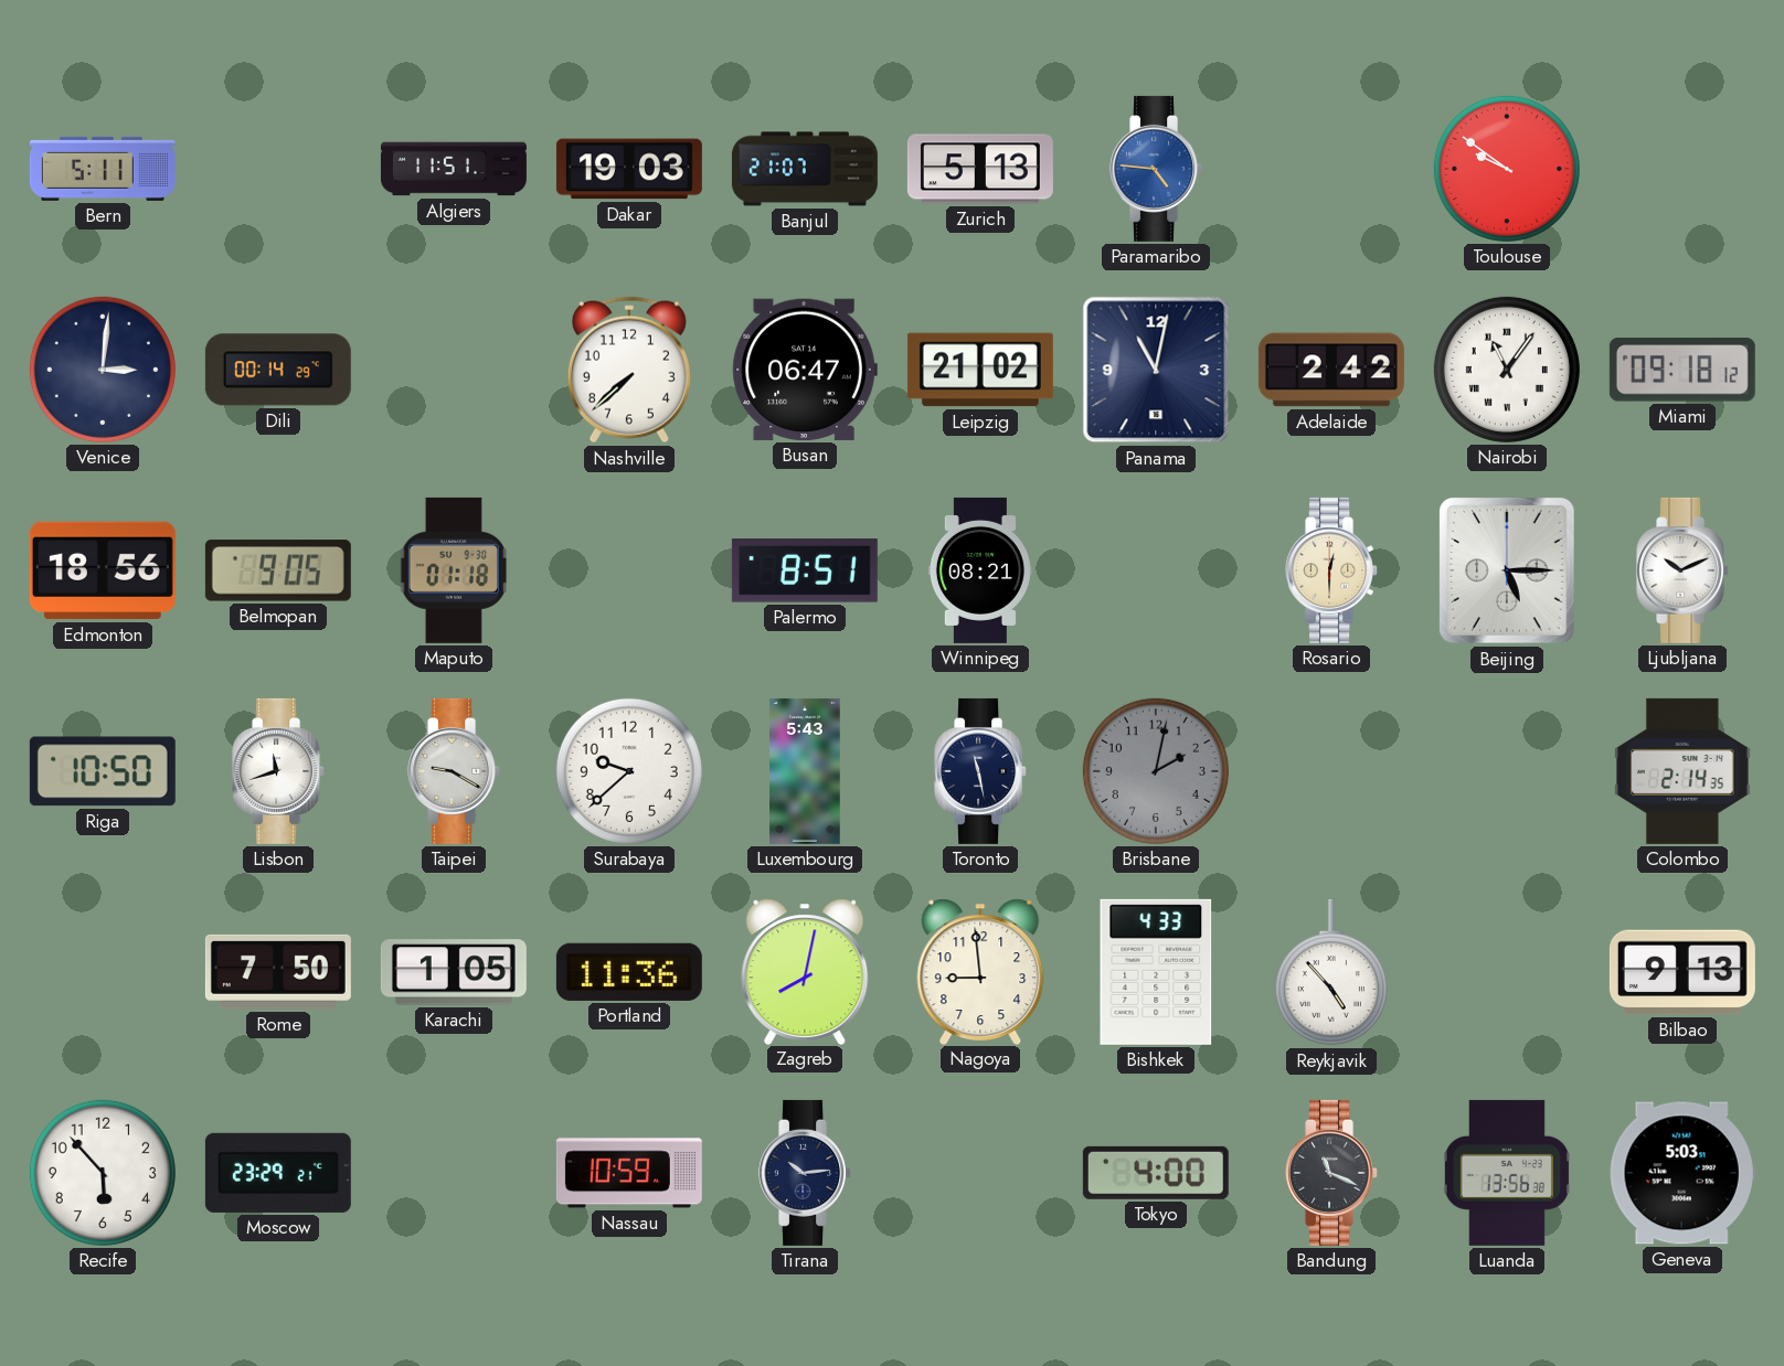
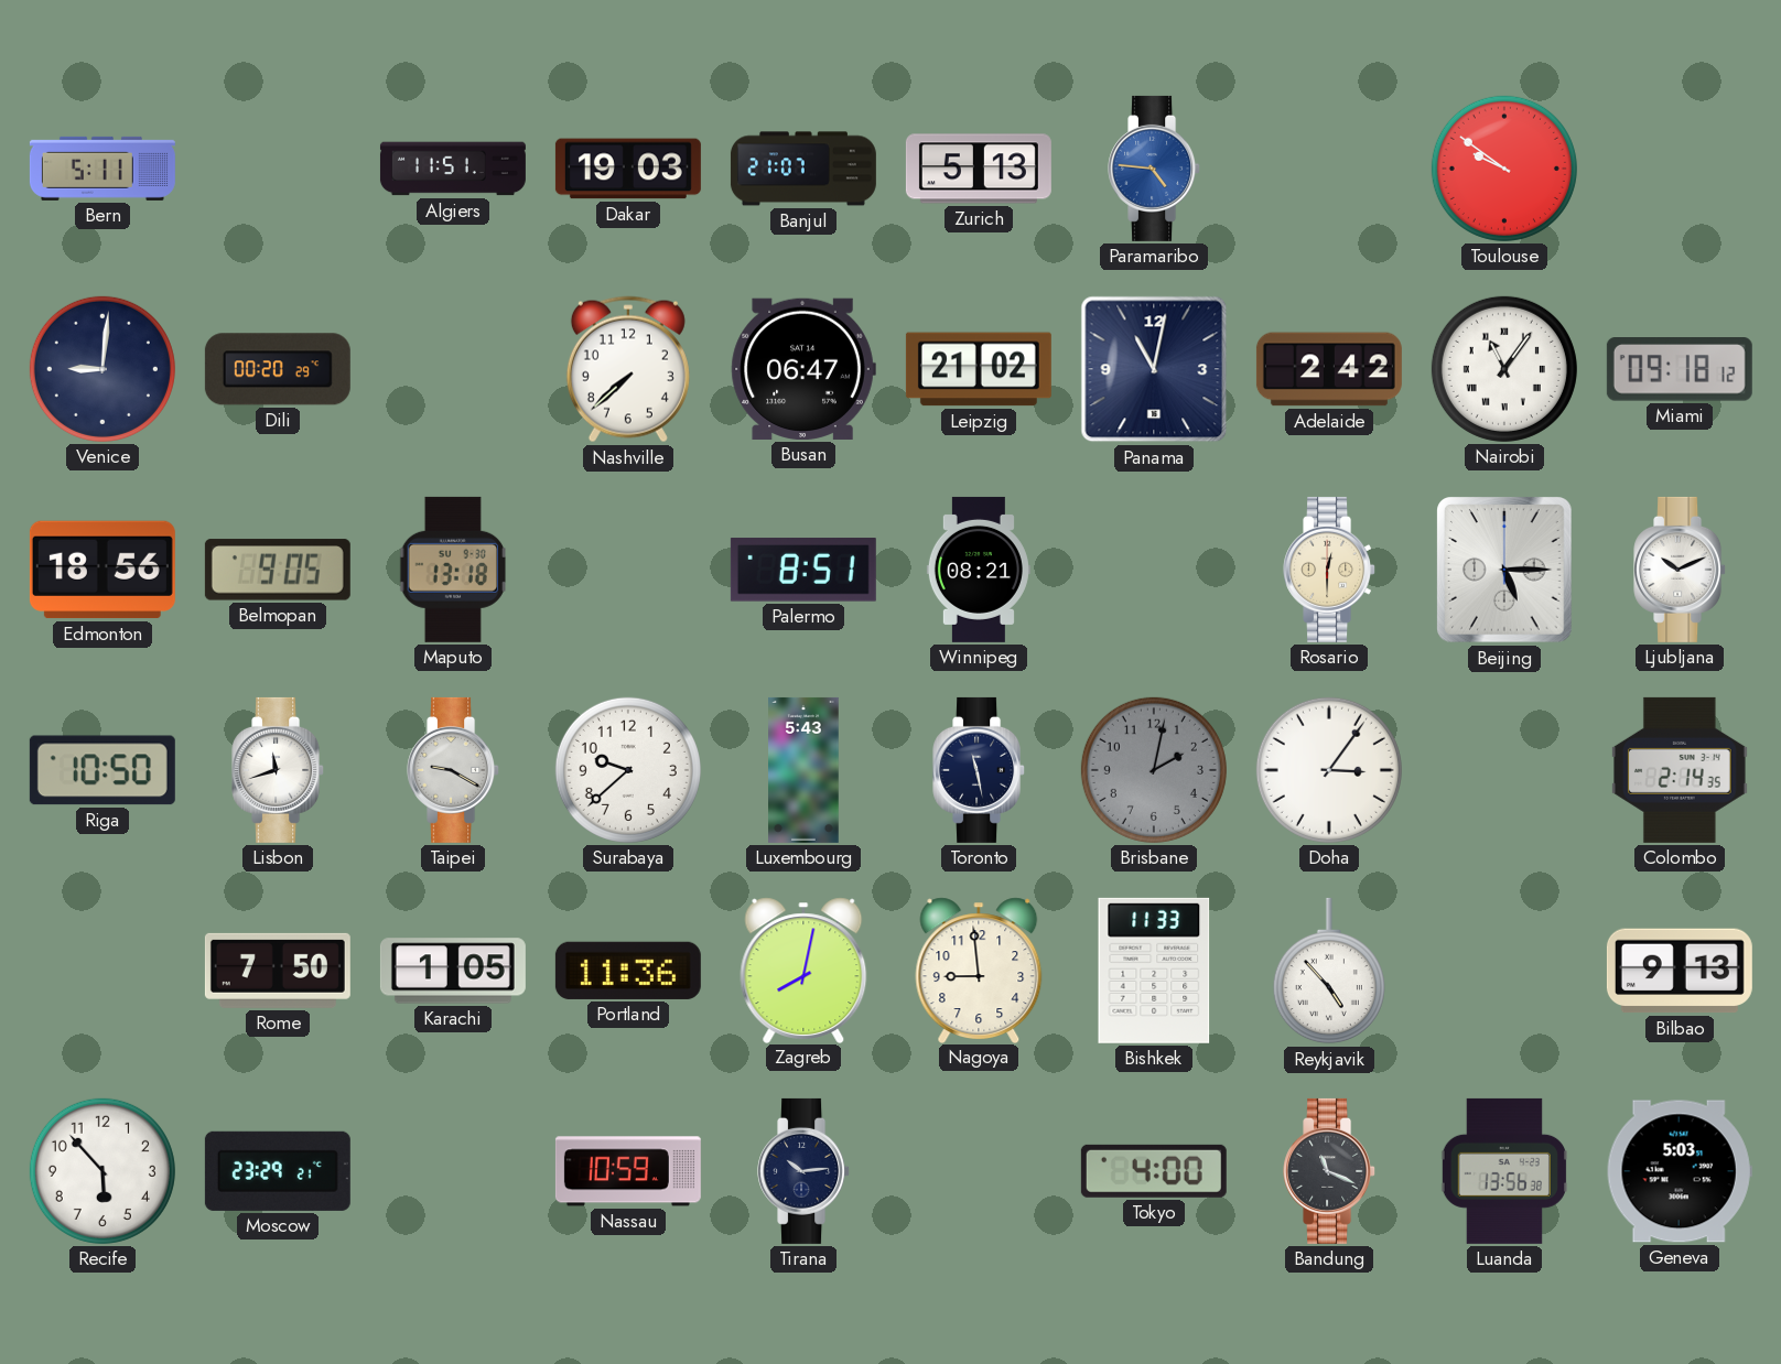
Venice: 3:01 -> 9:01
Dili: 00:14 -> 00:20
Maputo: 01:18 -> 13:18
Doha: none -> 3:06
Bishkek: 4:33 -> 11:33
